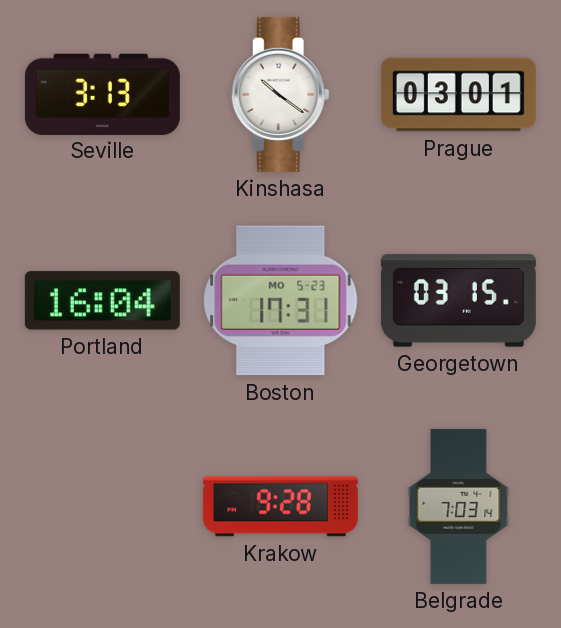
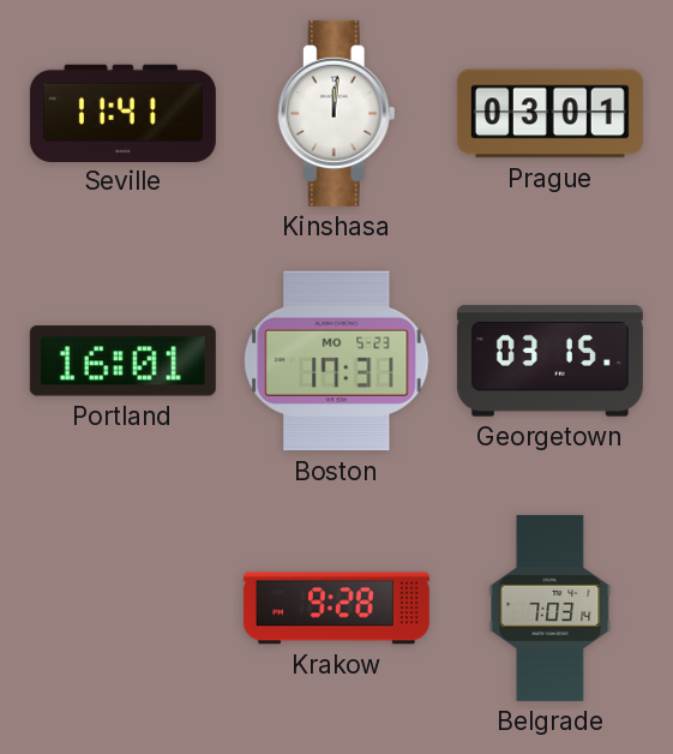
Seville: 3:13 -> 11:41
Kinshasa: 10:21 -> 12:01
Portland: 16:04 -> 16:01
